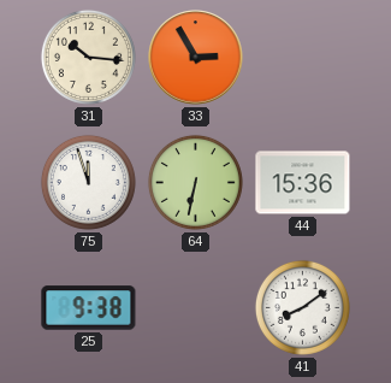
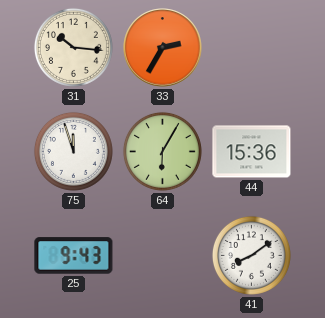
33: 2:55 -> 2:35
64: 6:32 -> 6:05
25: 9:38 -> 9:43
